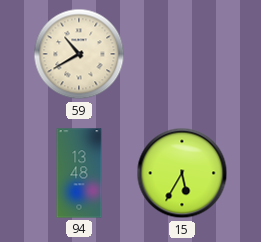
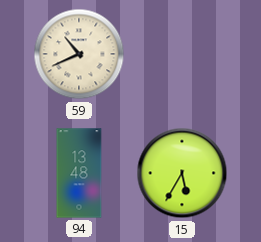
59: 10:40 -> 10:41
